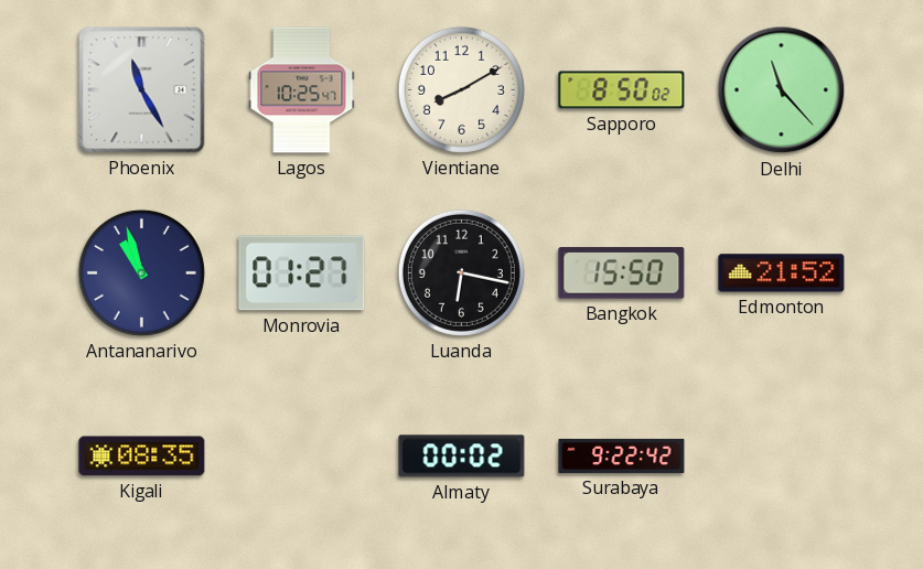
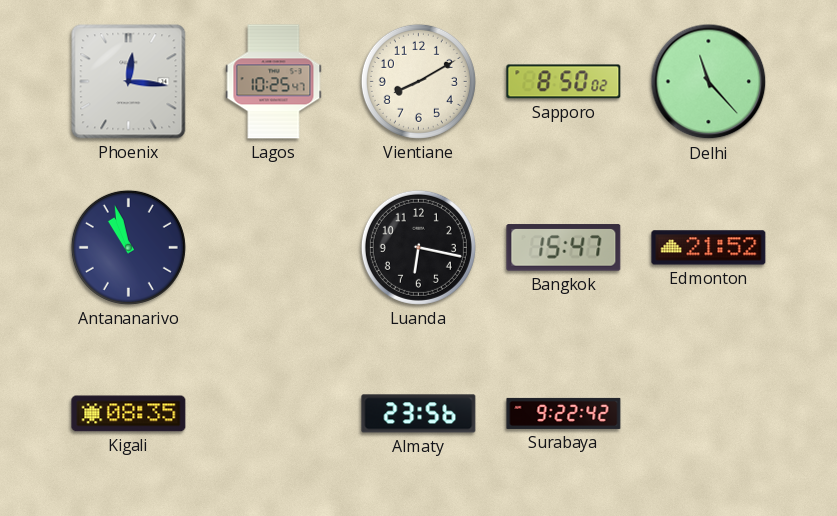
Phoenix: 11:25 -> 12:16
Monrovia: 01:27 -> none
Bangkok: 15:50 -> 15:47
Almaty: 00:02 -> 23:56
